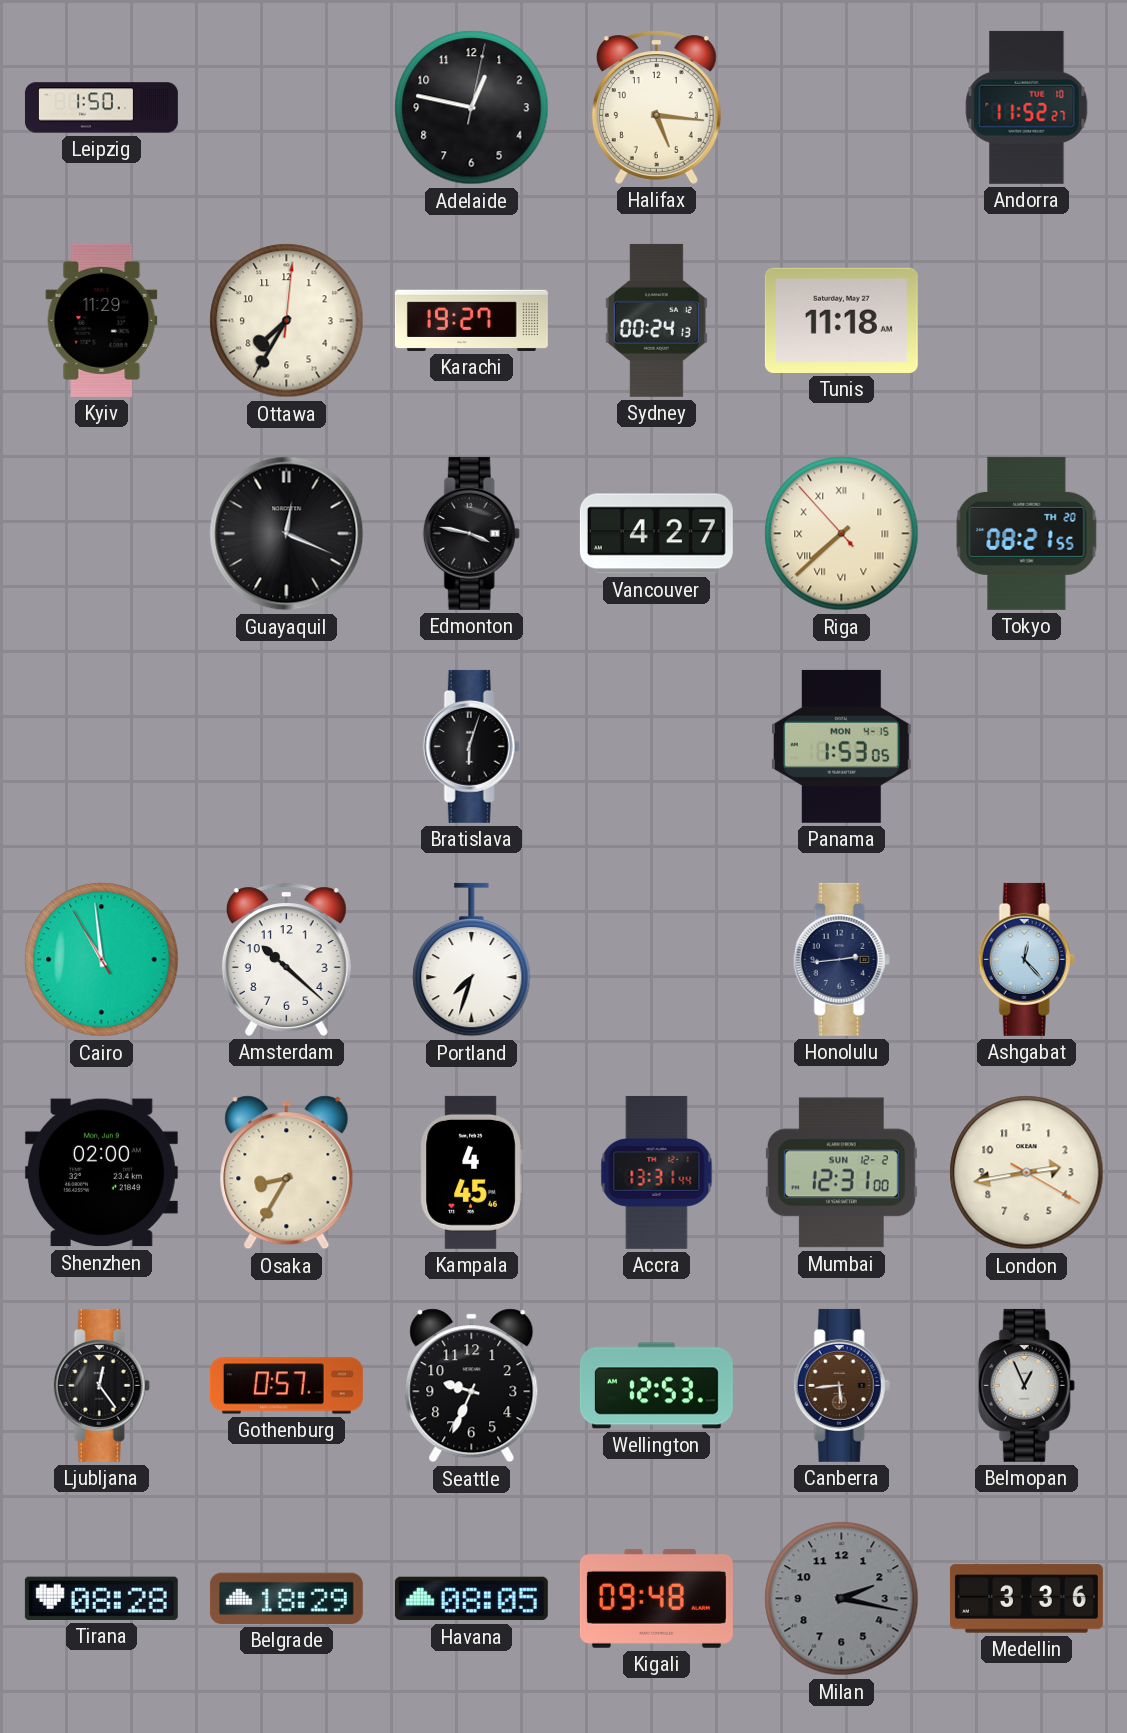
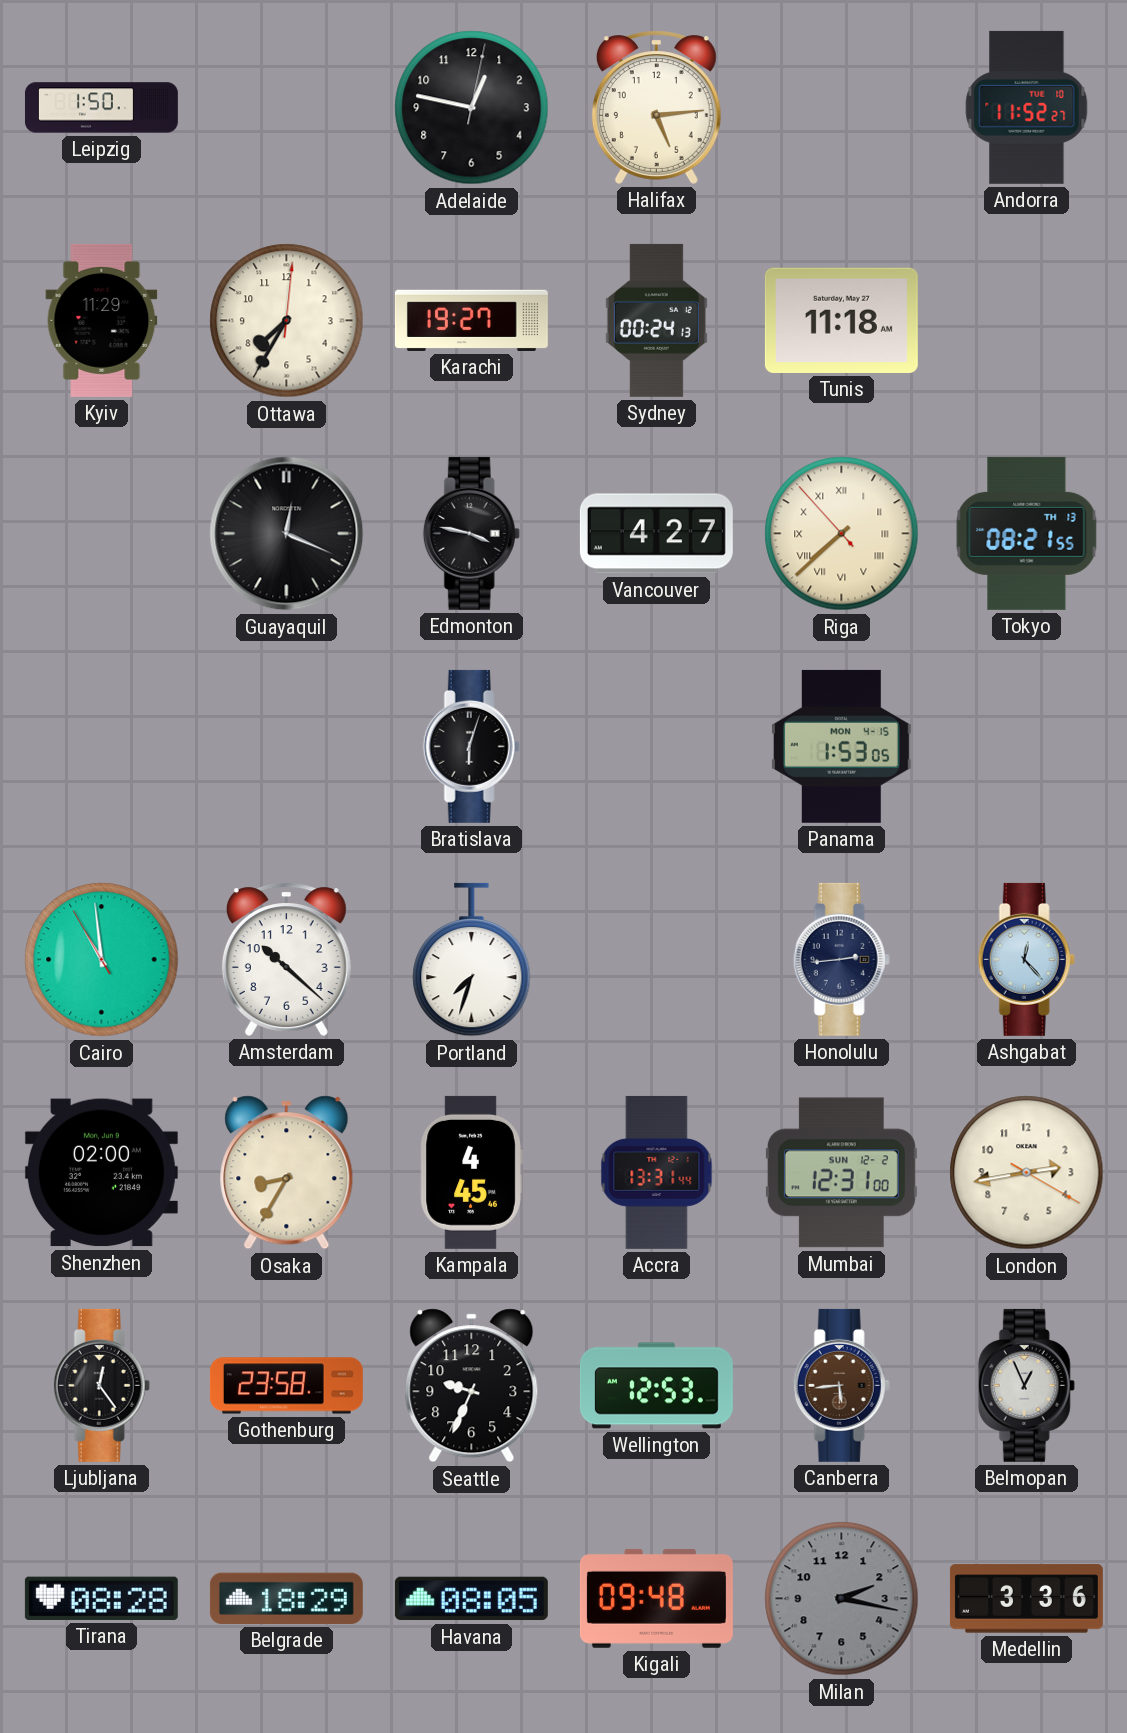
Halifax: 5:16 -> 5:14
Tokyo date: TH 20 -> TH 13
Gothenburg: 0:57 -> 23:58
